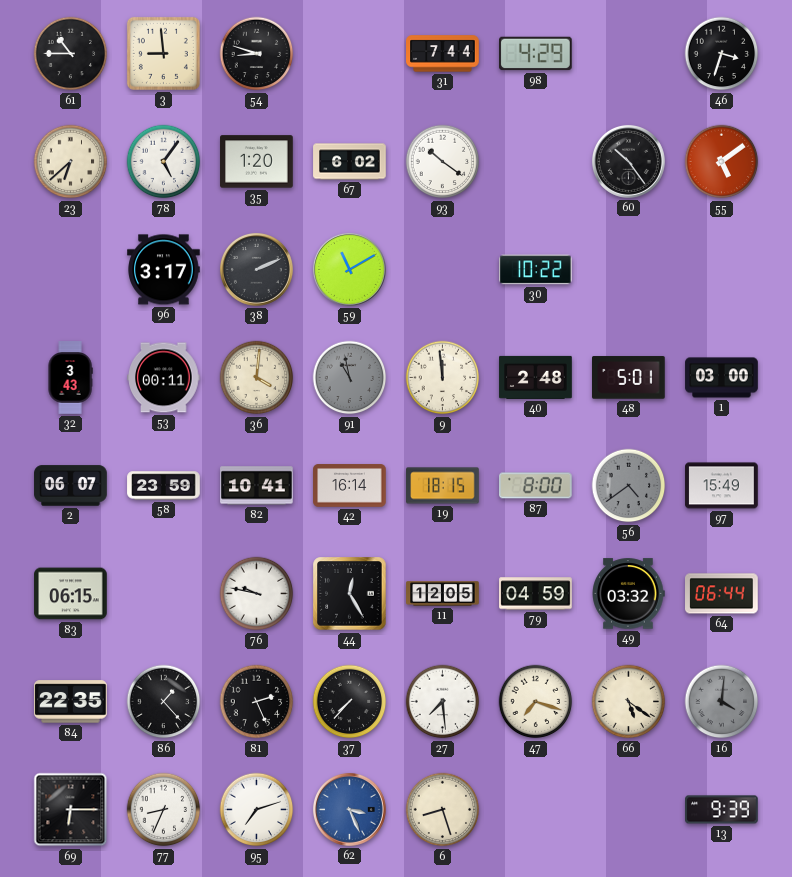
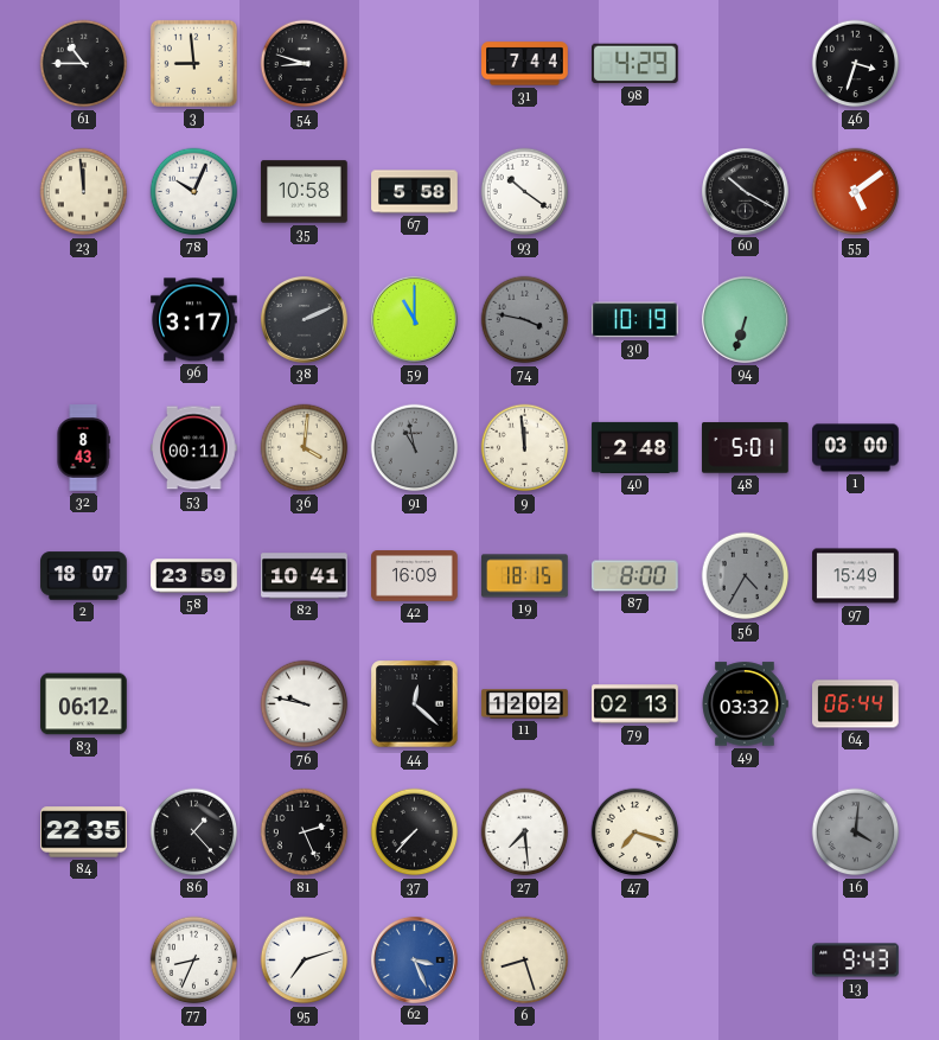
23: 6:38 -> 11:59
78: 5:06 -> 10:04
35: 1:20 -> 10:58
67: 6:02 -> 5:58
60: 10:24 -> 10:20
59: 11:10 -> 11:00
74: none -> 3:47
30: 10:22 -> 10:19
94: none -> 6:33
32: 3:43 -> 8:43
2: 06:07 -> 18:07
42: 16:14 -> 16:09
56: 4:39 -> 4:35
83: 06:15 -> 06:12
44: 12:25 -> 12:22
11: 12:05 -> 12:02
79: 04:59 -> 02:13
66: 5:21 -> none
69: 6:15 -> none
13: 9:39 -> 9:43
